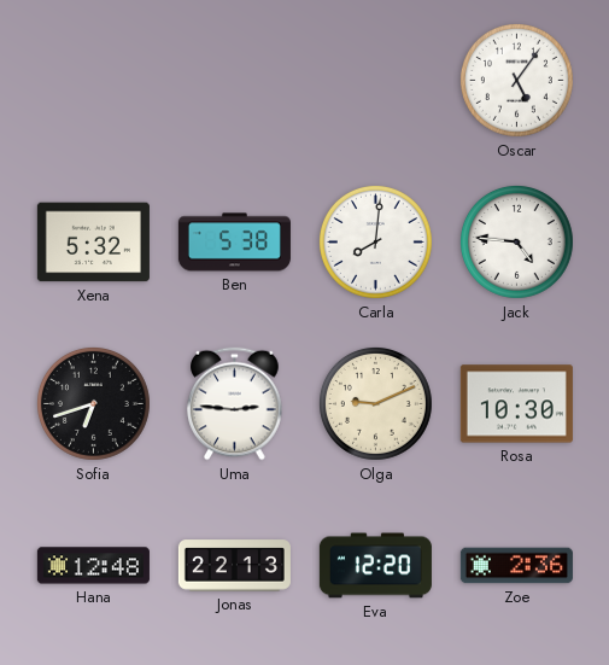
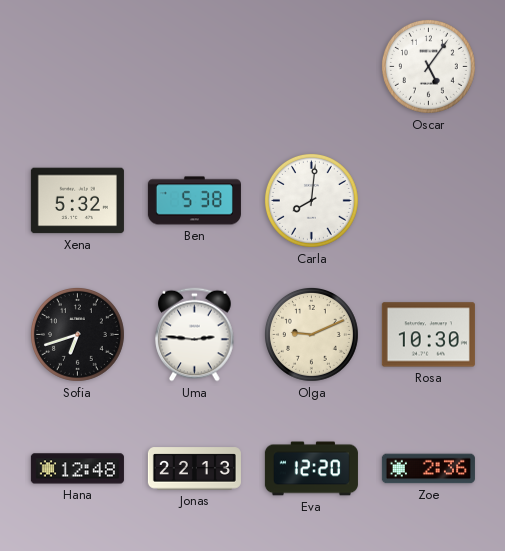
Jack: 4:46 -> none
